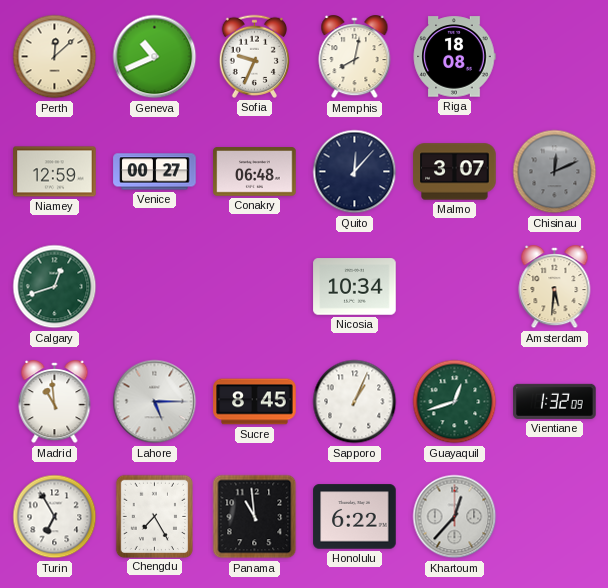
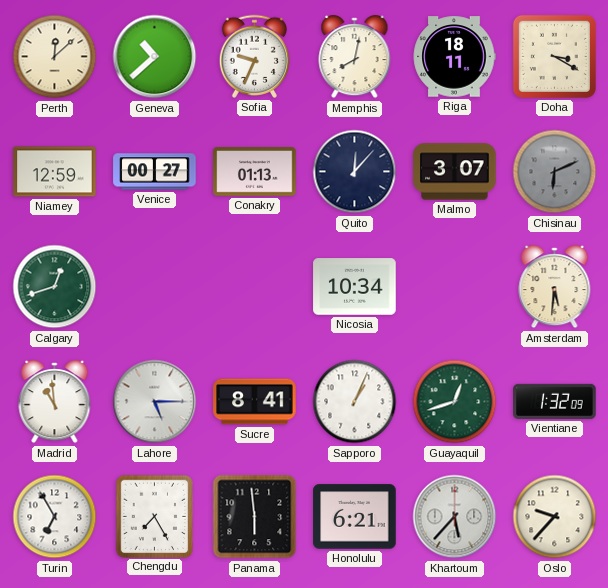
Geneva: 10:41 -> 10:38
Riga: 18:08 -> 18:11
Doha: none -> 3:20
Conakry: 06:48 -> 01:13
Chisinau: 12:11 -> 6:11
Sucre: 8:45 -> 8:41
Panama: 10:59 -> 5:59
Honolulu: 6:22 -> 6:21
Khartoum: 12:37 -> 5:37
Oslo: none -> 9:37
